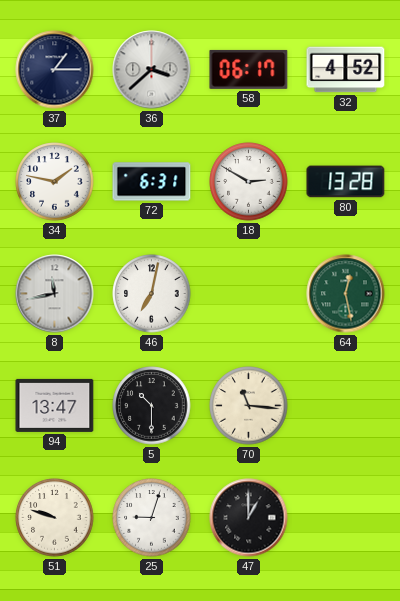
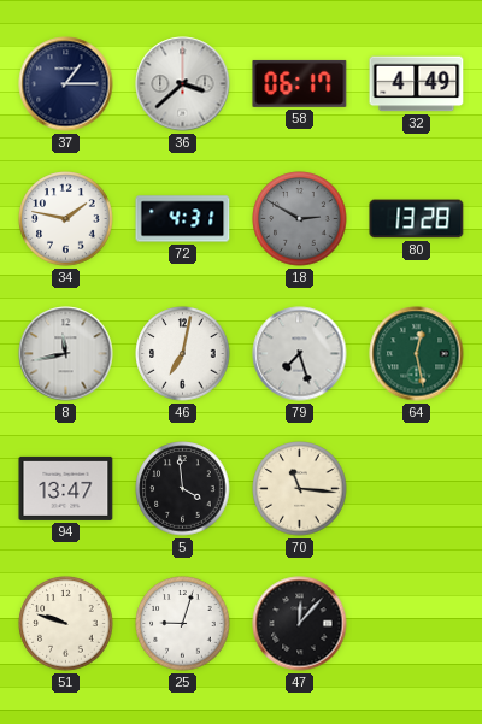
32: 4:52 -> 4:49
72: 6:31 -> 4:31
18 dial: white -> grey
79: none -> 7:27
5: 10:30 -> 3:59
47: 1:00 -> 12:07
